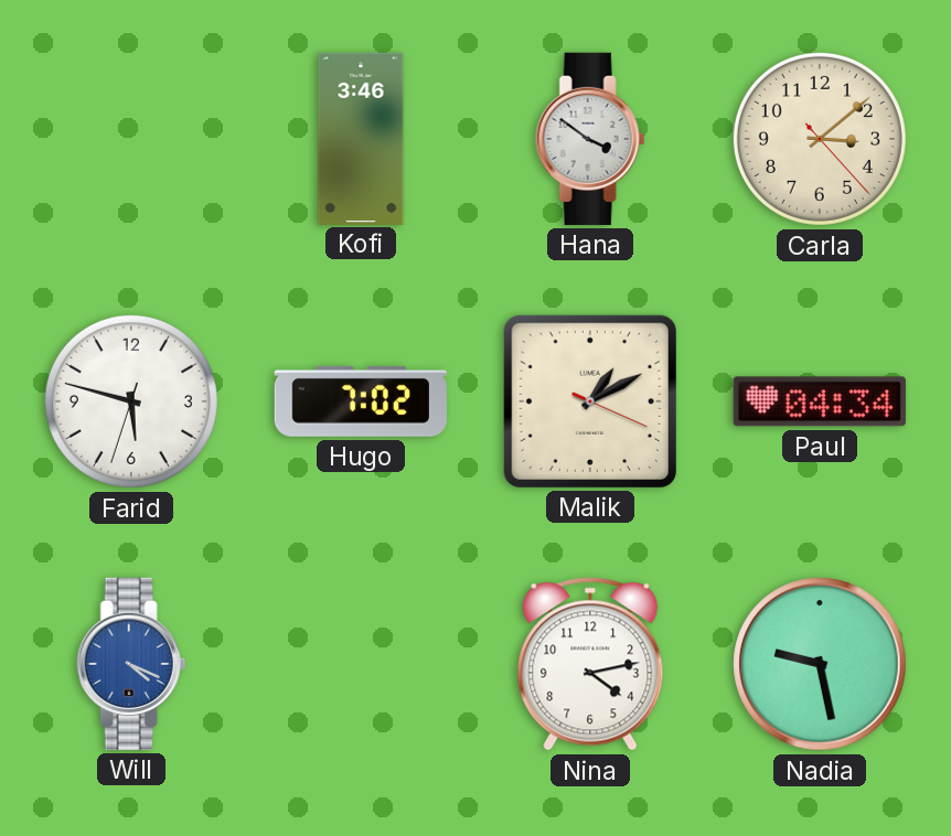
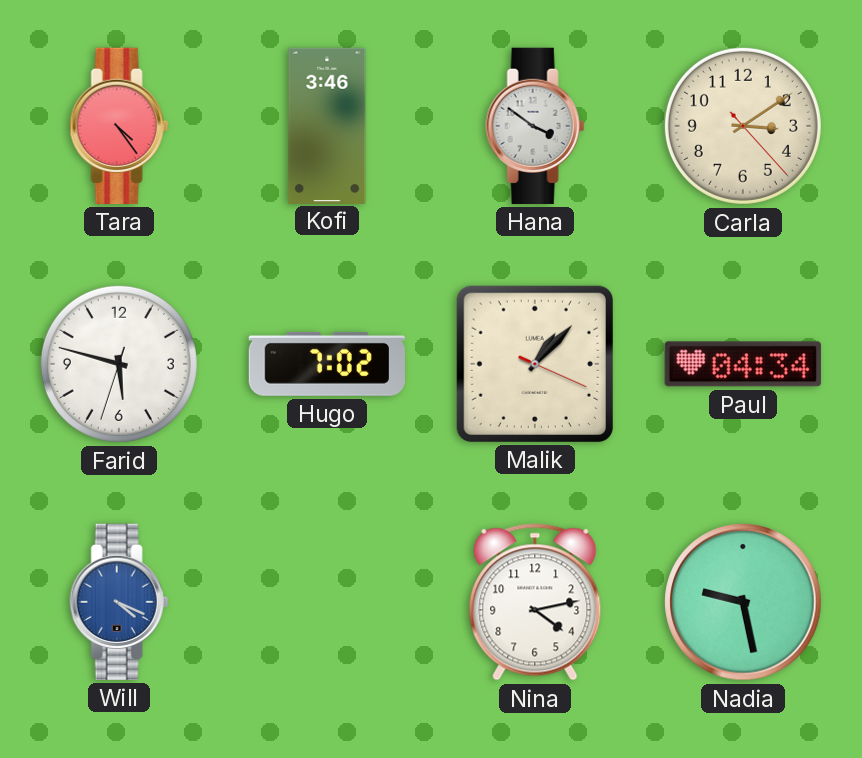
Tara: none -> 4:24
Carla: 3:08 -> 3:09
Malik: 1:10 -> 1:07
